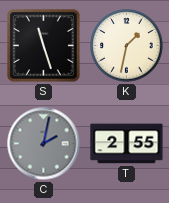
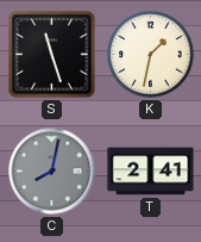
C: 2:02 -> 8:02
T: 2:55 -> 2:41
